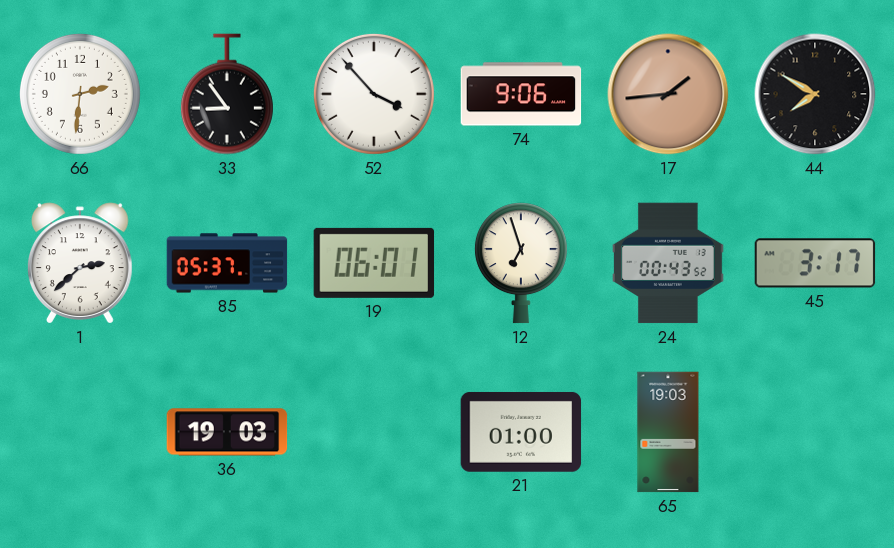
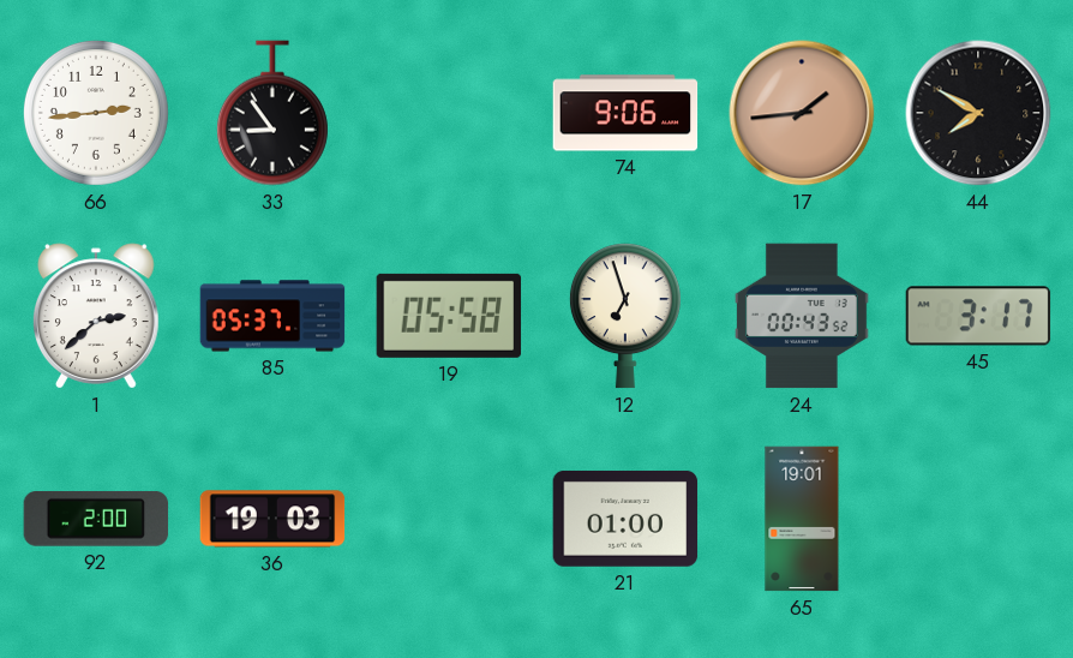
66: 2:31 -> 2:44
52: 3:53 -> none
19: 06:01 -> 05:58
92: none -> 2:00
65: 19:03 -> 19:01
